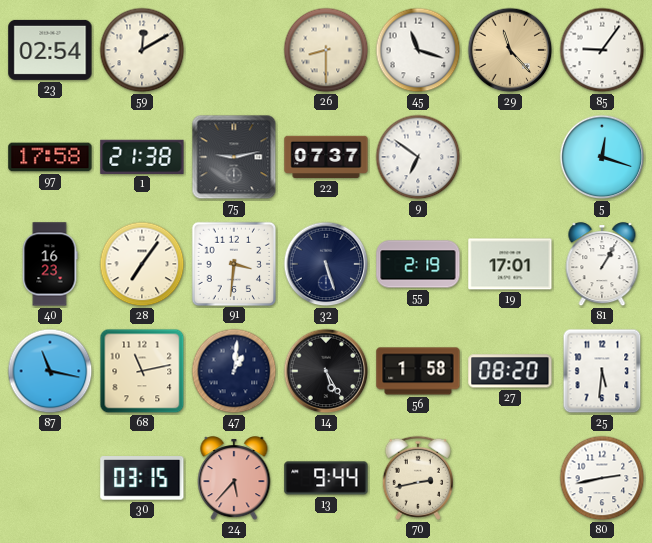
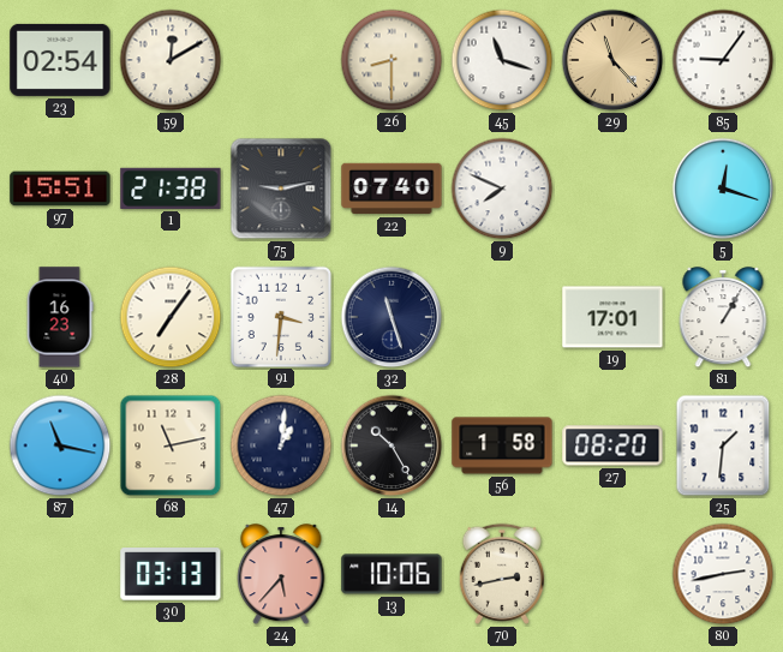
97: 17:58 -> 15:51
22: 07:37 -> 07:40
9: 6:51 -> 7:49
32: 5:27 -> 11:27
55: 2:19 -> none
14: 5:25 -> 10:25
25: 5:31 -> 1:31
30: 03:15 -> 03:13
13: 9:44 -> 10:06
